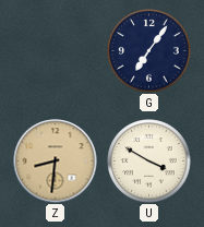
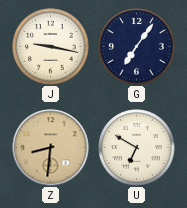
J: none -> 9:17
U: 3:50 -> 6:50
